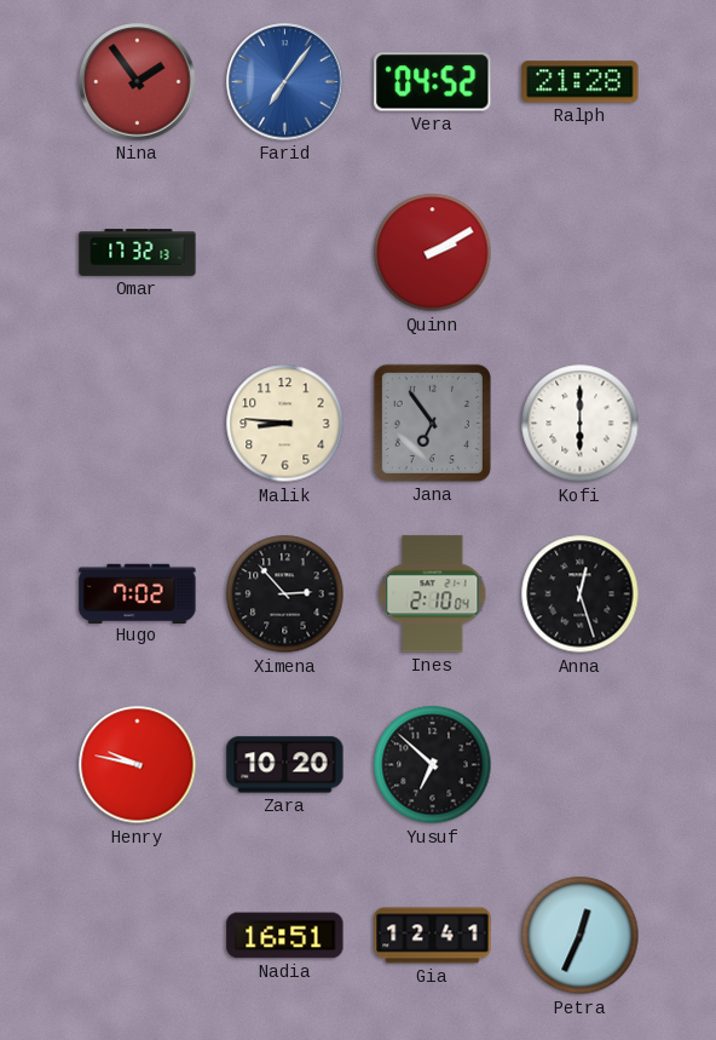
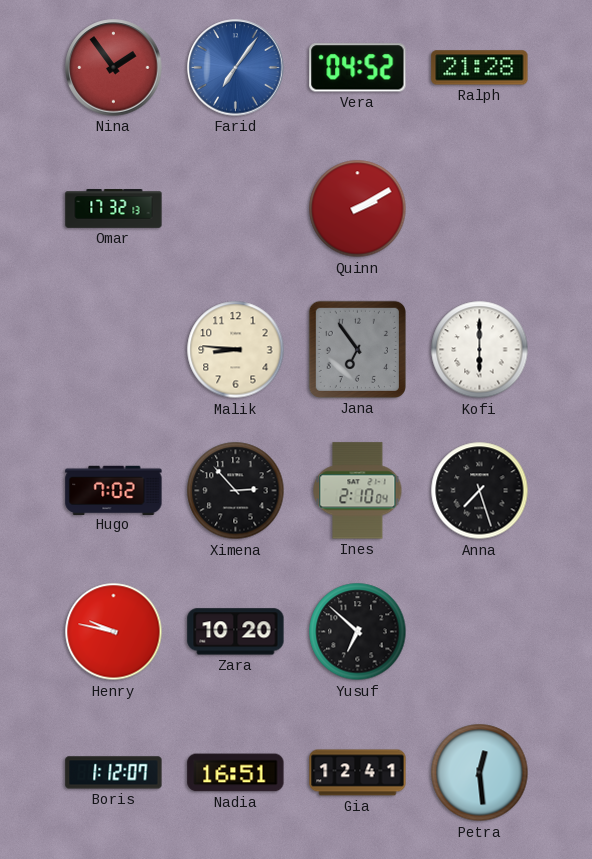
Anna: 12:27 -> 7:27
Boris: none -> 1:12
Petra: 12:34 -> 12:29
